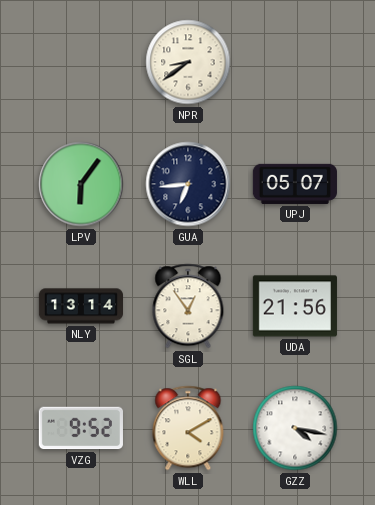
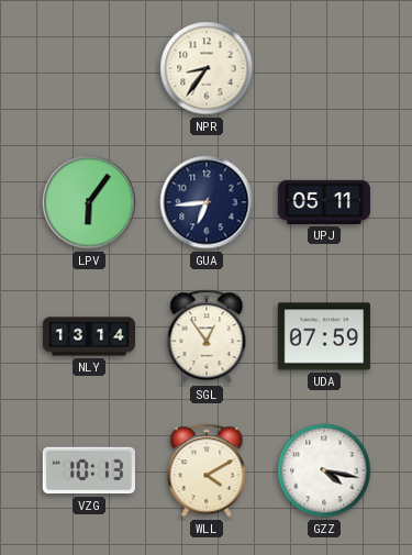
NPR: 8:39 -> 8:36
UPJ: 05:07 -> 05:11
UDA: 21:56 -> 07:59
VZG: 9:52 -> 10:13
